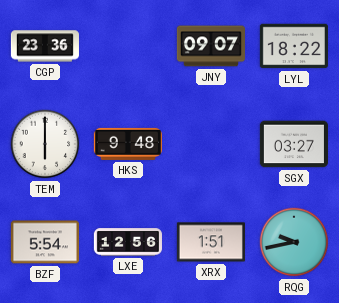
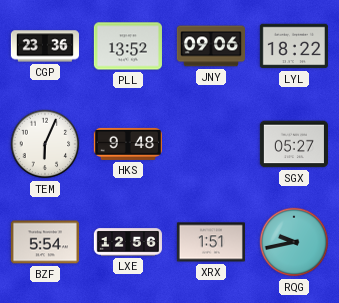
PLL: none -> 13:52
JNY: 09:07 -> 09:06
TEM: 6:00 -> 6:04
SGX: 03:27 -> 05:27
